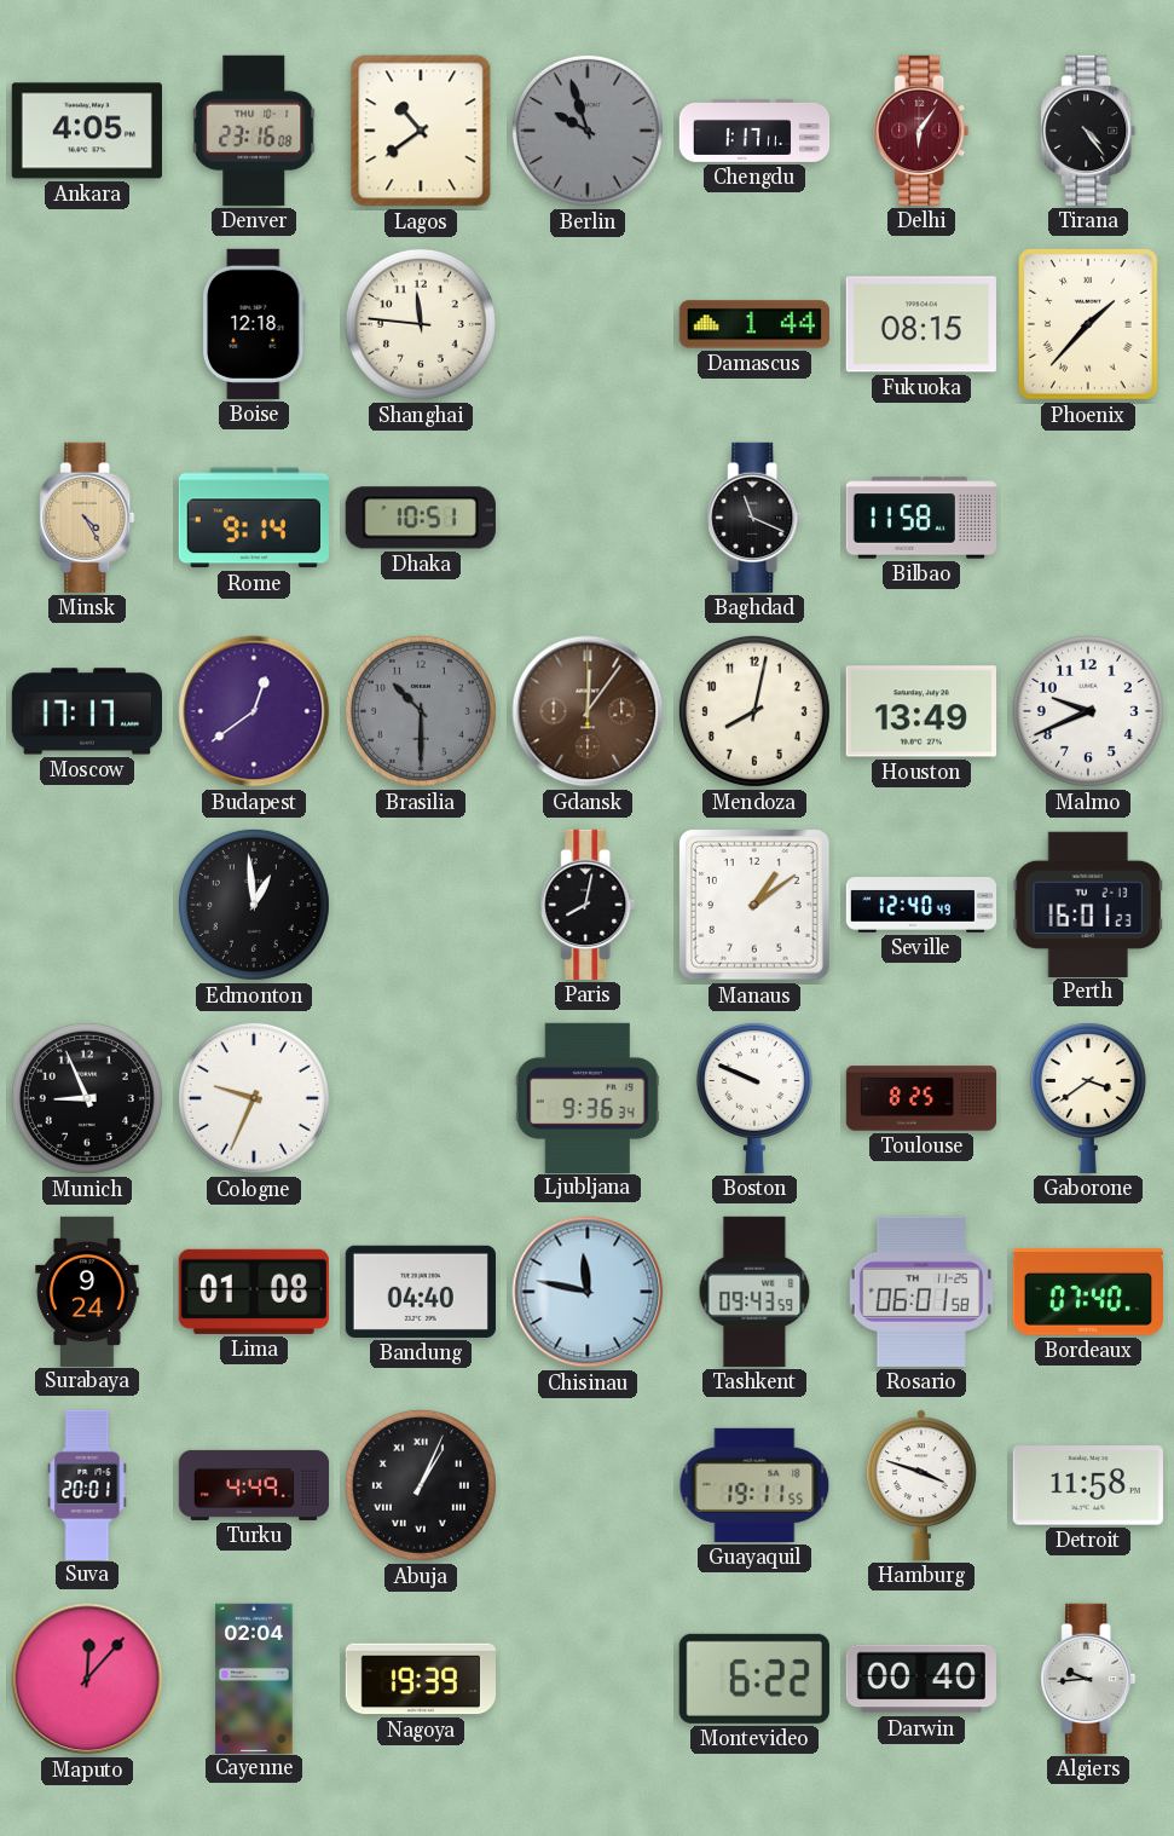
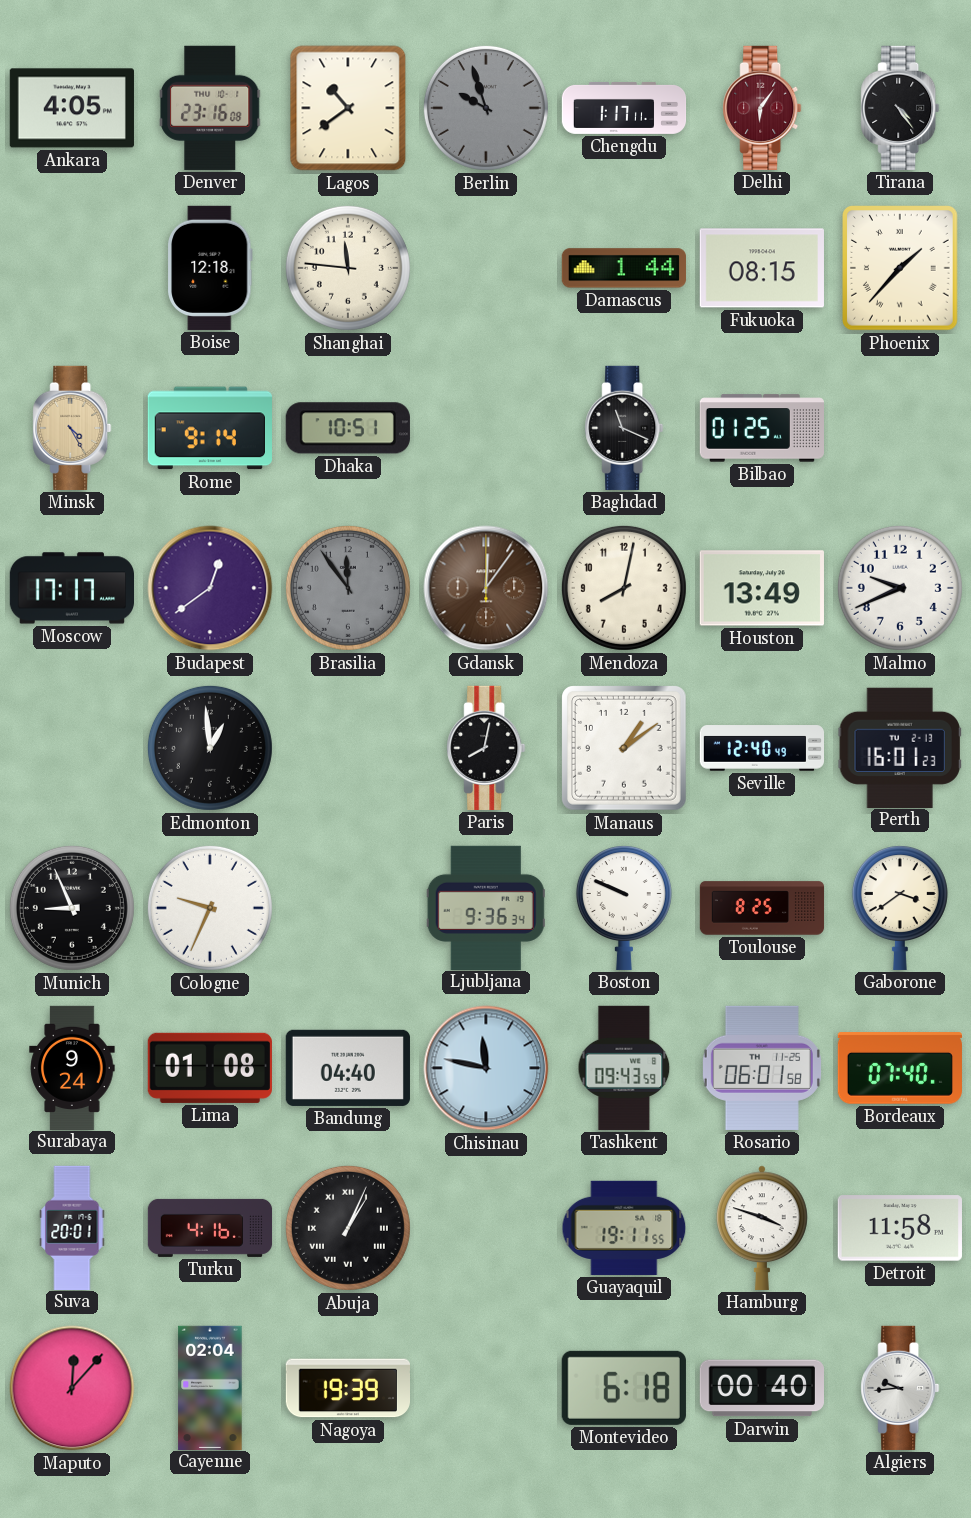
Bilbao: 11:58 -> 01:25
Brasilia: 10:30 -> 11:54
Turku: 4:49 -> 4:16
Montevideo: 6:22 -> 6:18
